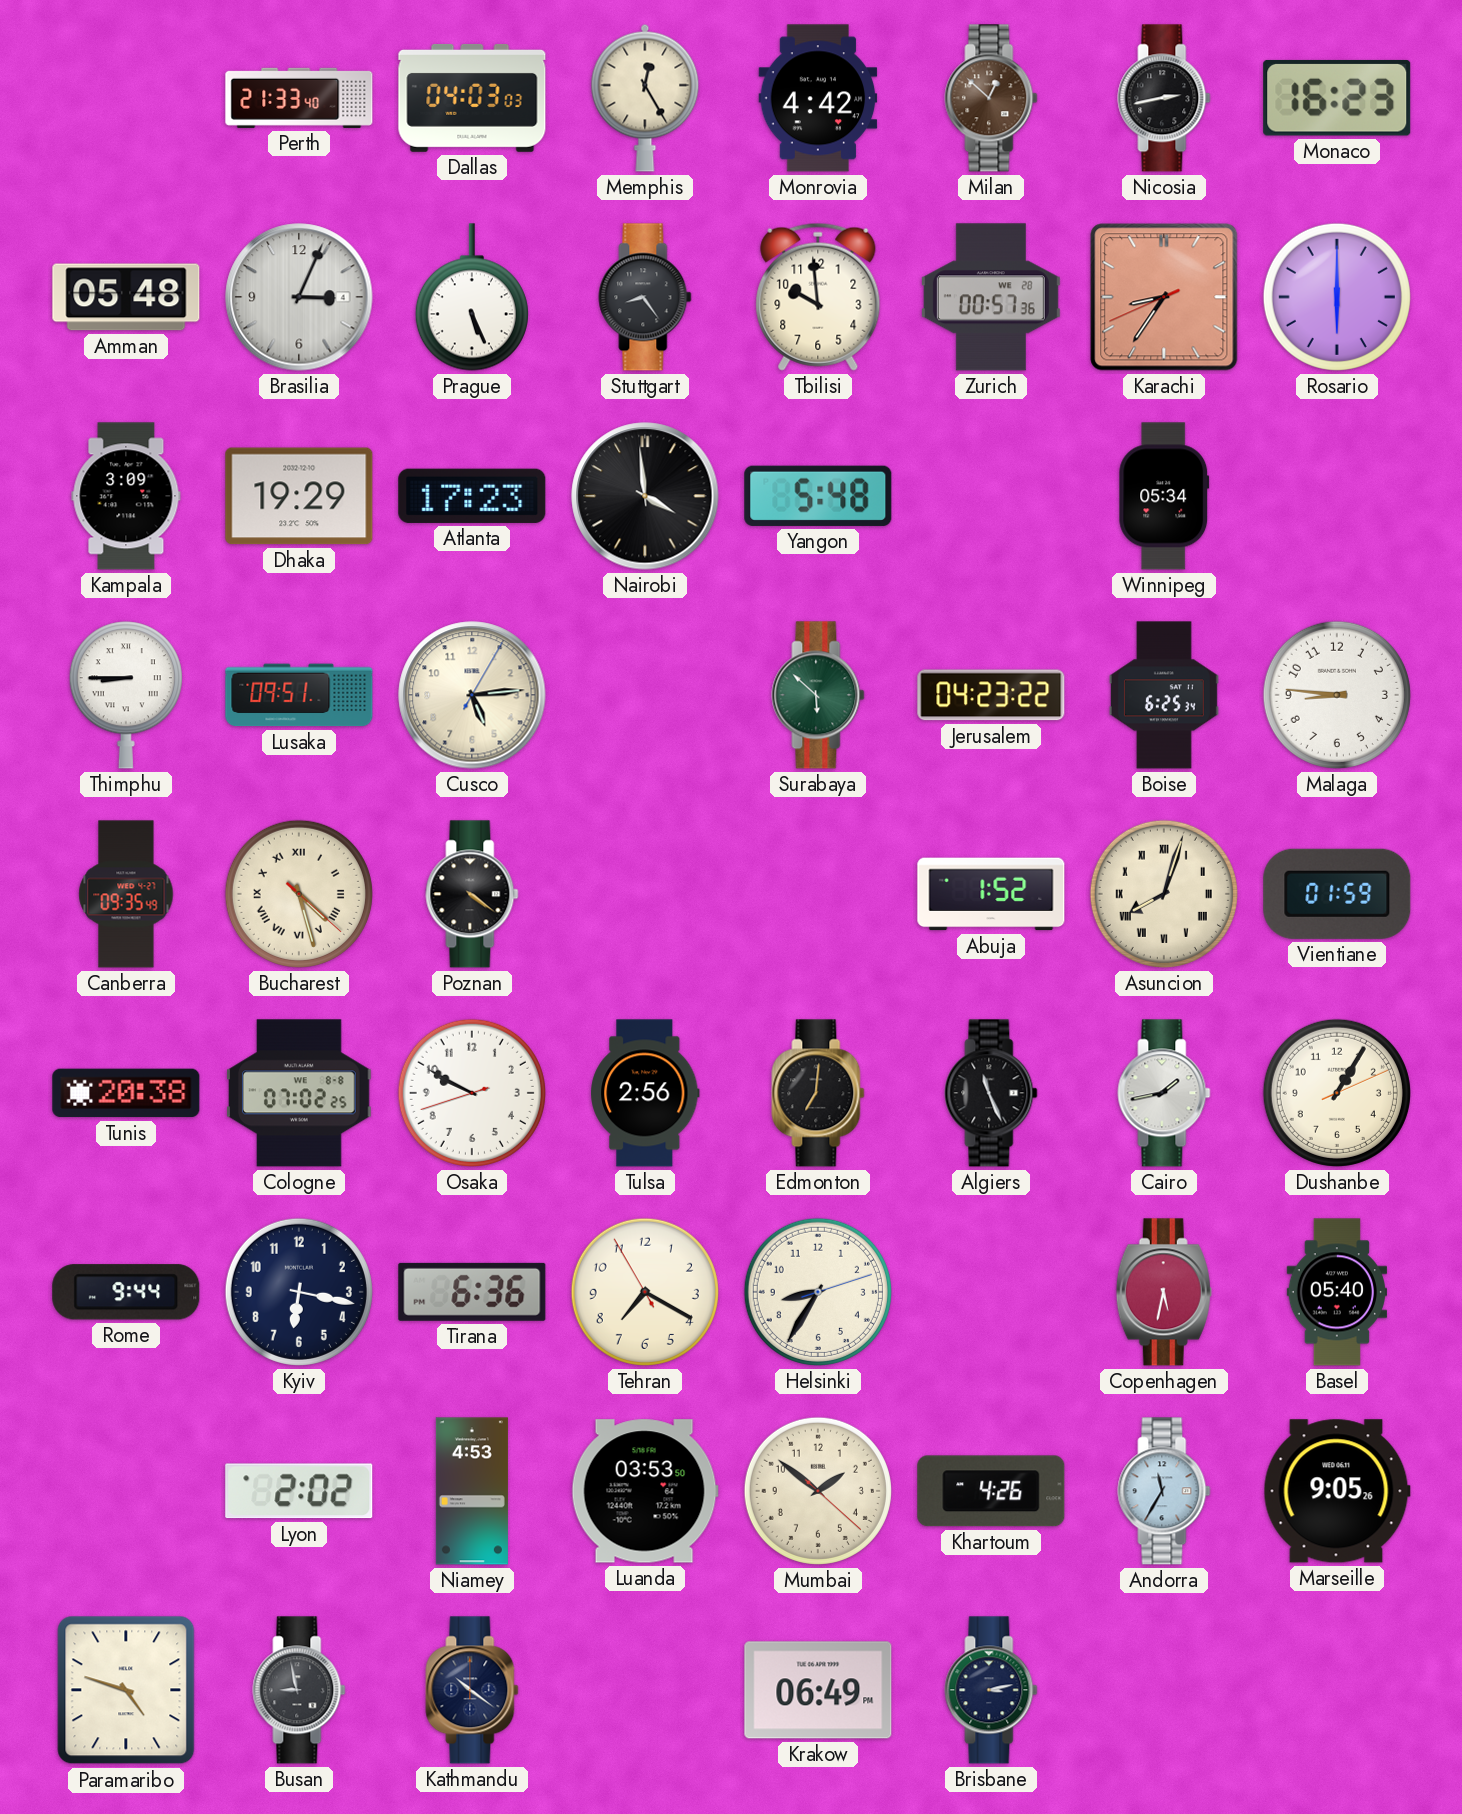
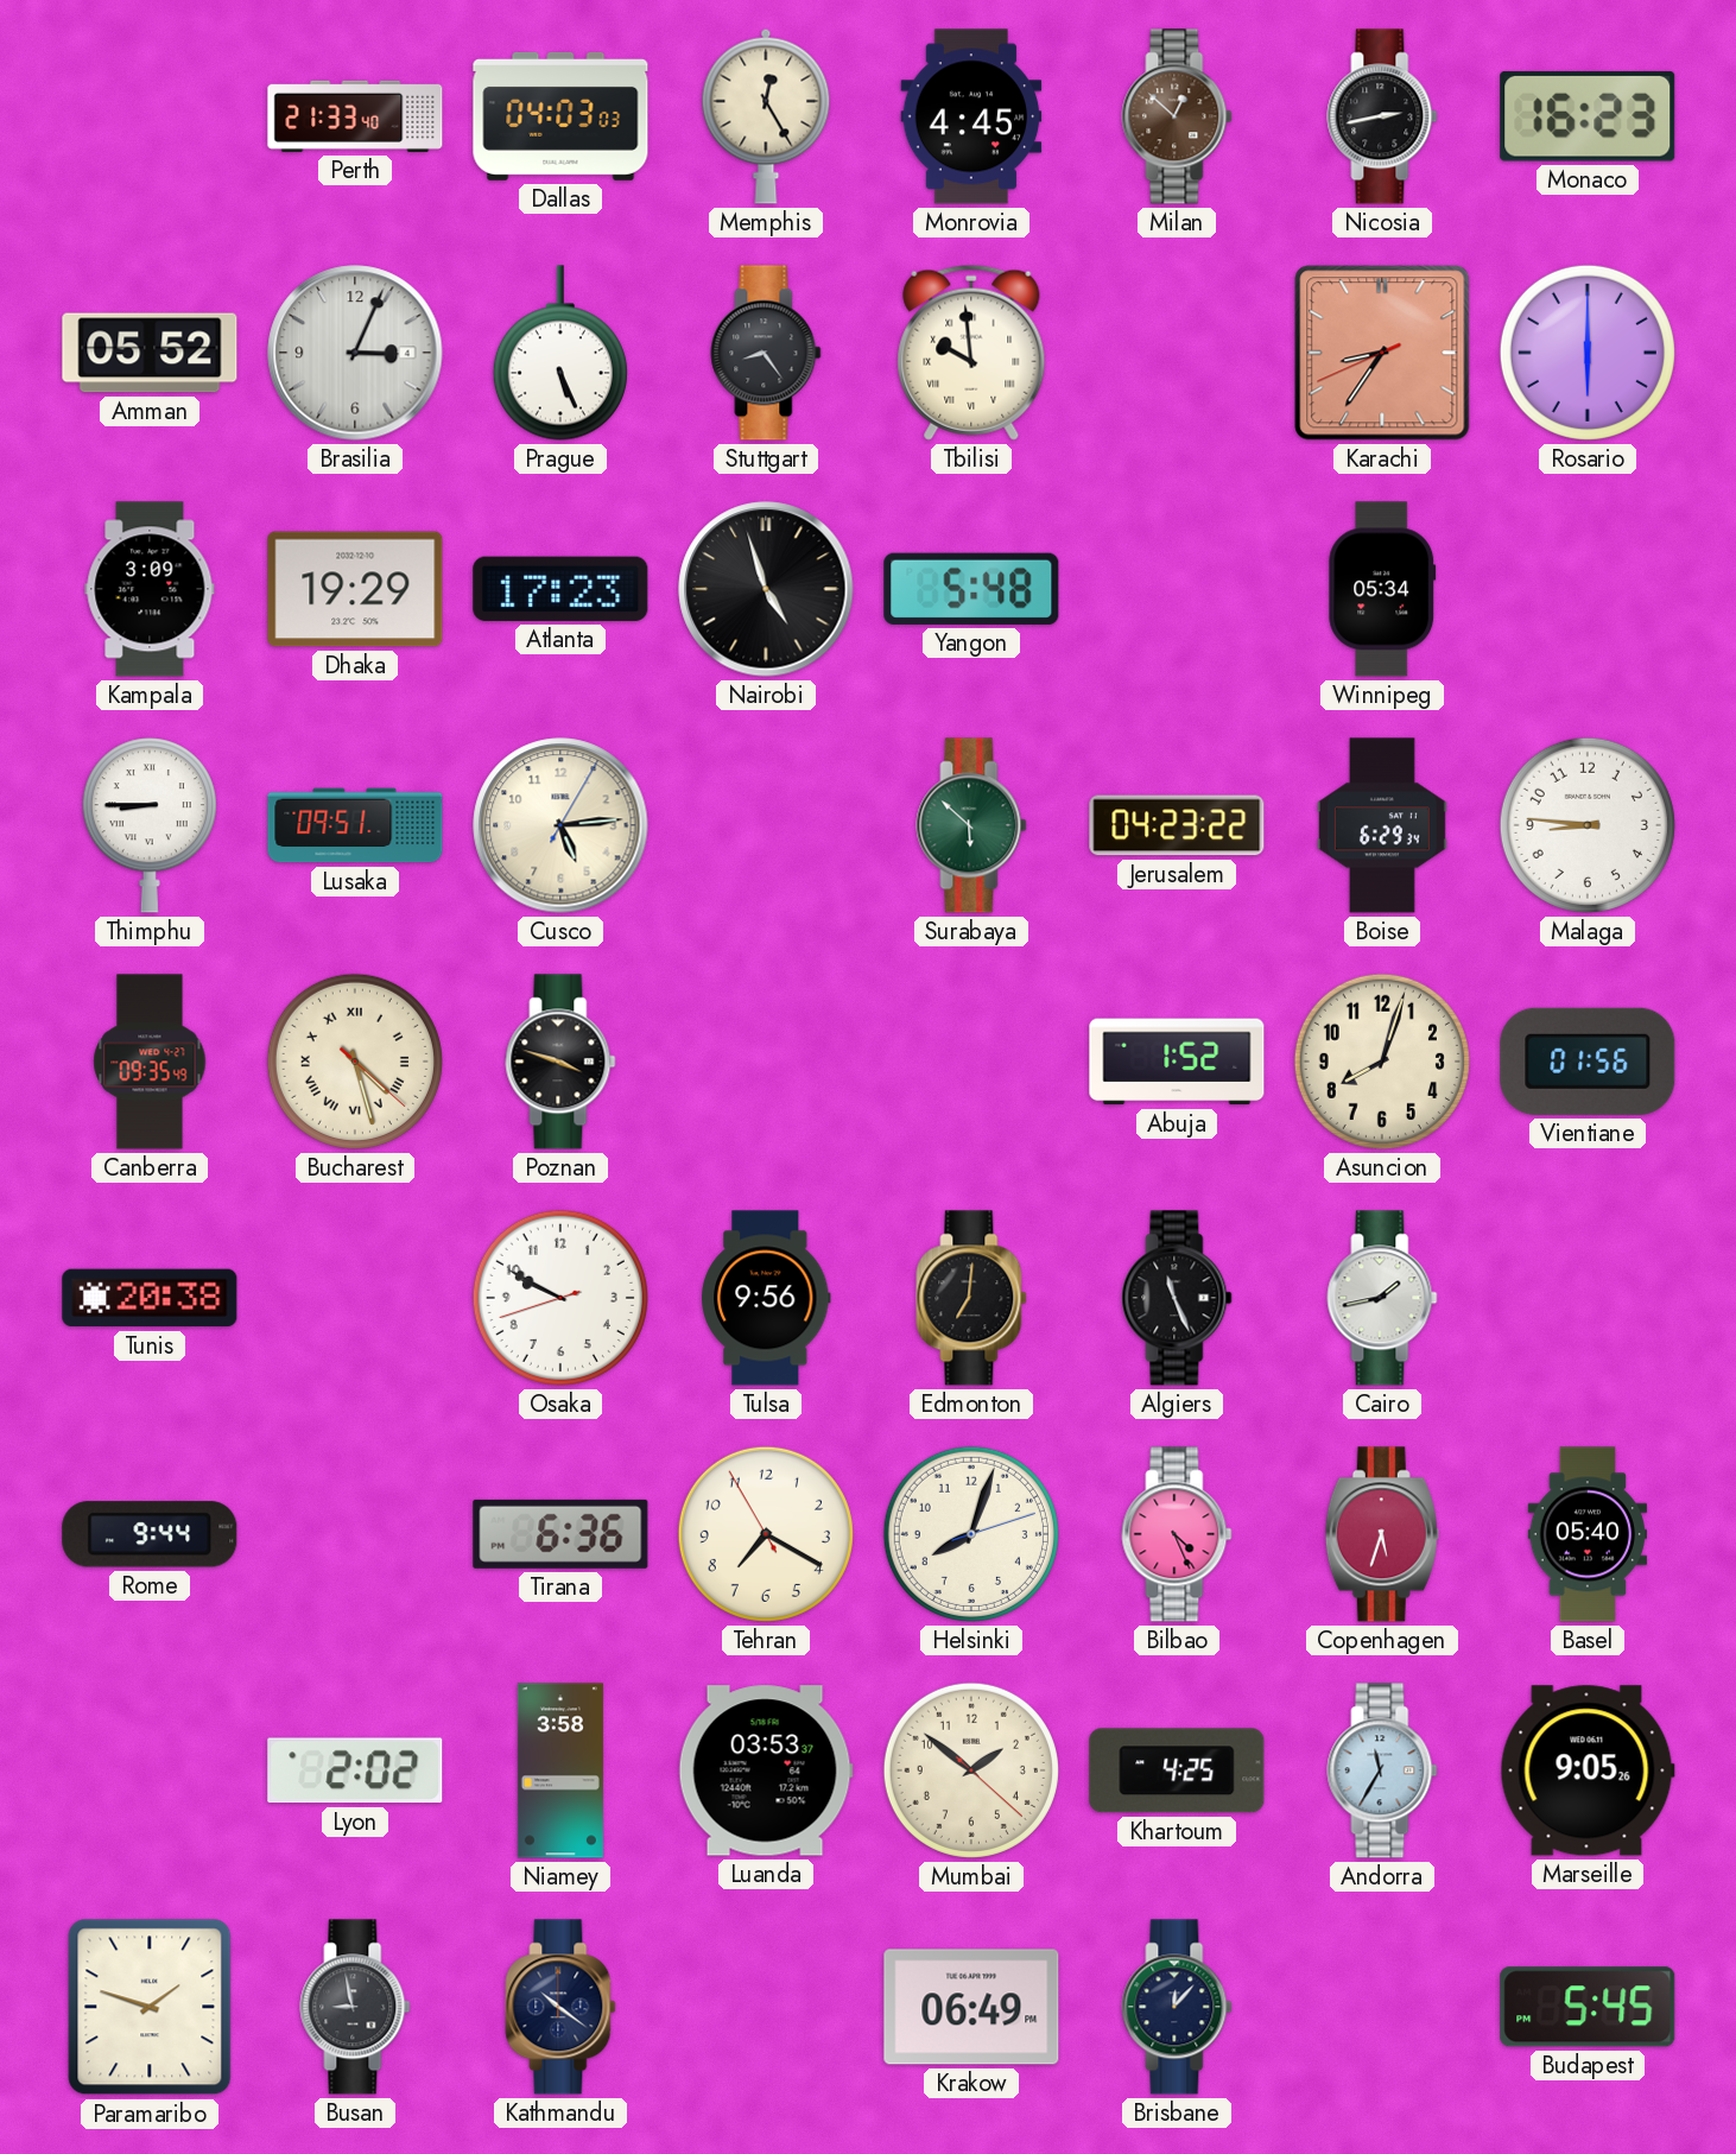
Monrovia: 4:42 -> 4:45
Amman: 05:48 -> 05:52
Tbilisi numerals: Arabic -> Roman
Zurich: 00:57 -> none
Nairobi: 3:59 -> 4:57
Boise: 6:25 -> 6:29
Poznan: 4:21 -> 3:48
Asuncion numerals: Roman -> Arabic
Vientiane: 01:59 -> 01:56
Cologne: 07:02 -> none
Tulsa: 2:56 -> 9:56
Dushanbe: 1:05 -> none
Kyiv: 6:17 -> none
Helsinki: 8:35 -> 8:03
Bilbao: none -> 4:26
Copenhagen: 5:32 -> 5:33
Niamey: 4:53 -> 3:58
Luanda: 03:53:50 -> 03:53:37
Khartoum: 4:26 -> 4:25
Paramaribo: 4:48 -> 1:48
Brisbane: 3:13 -> 12:07
Budapest: none -> 5:45
